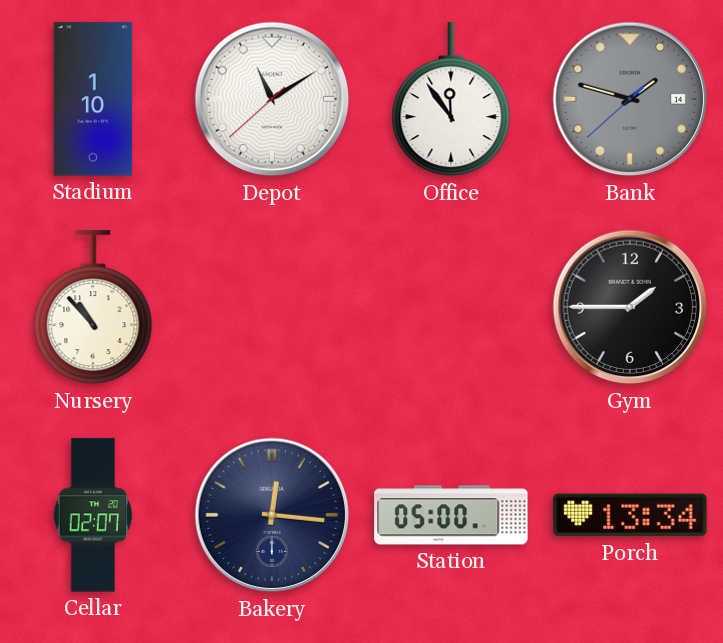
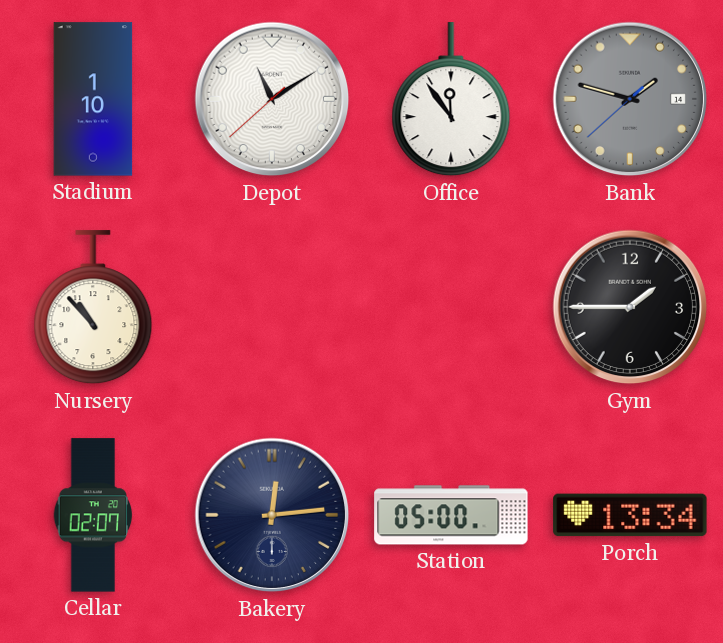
Bakery: 12:16 -> 12:14
